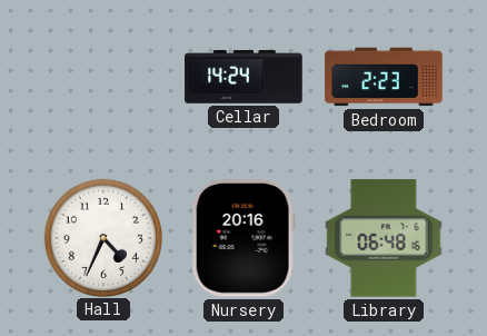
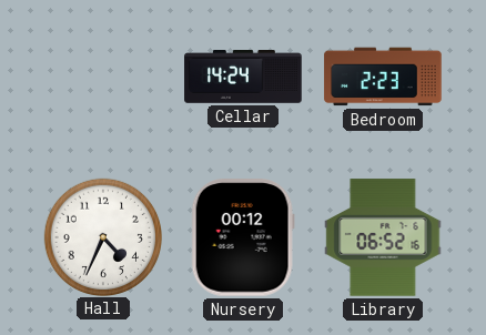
Nursery: 20:16 -> 00:12
Library: 06:48 -> 06:52
